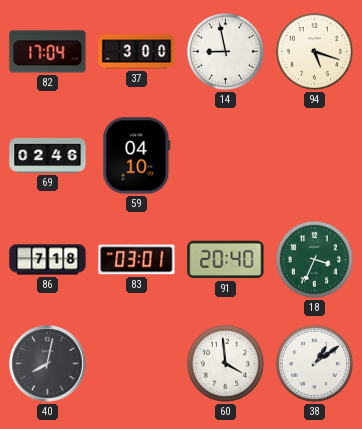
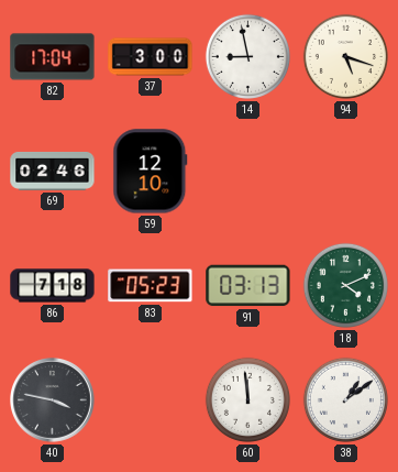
59: 04:10 -> 12:10
83: 03:01 -> 05:23
91: 20:40 -> 03:13
18: 3:34 -> 4:11
40: 8:02 -> 3:47
60: 3:59 -> 11:59
